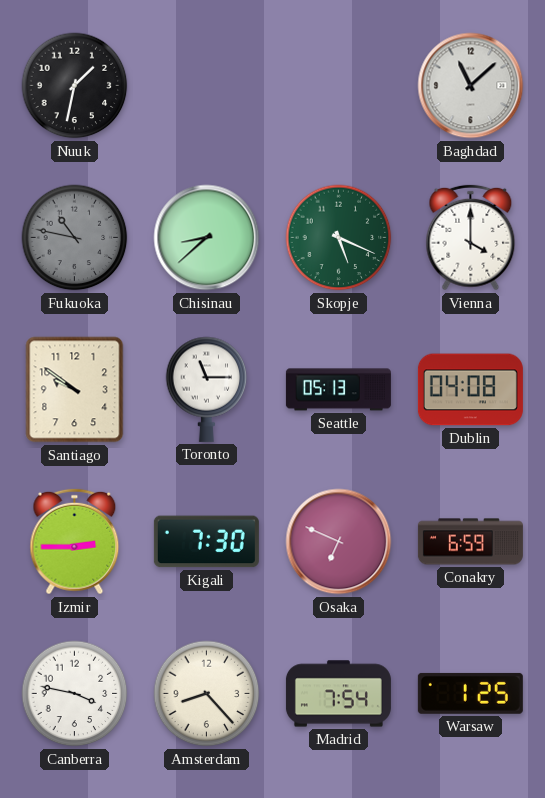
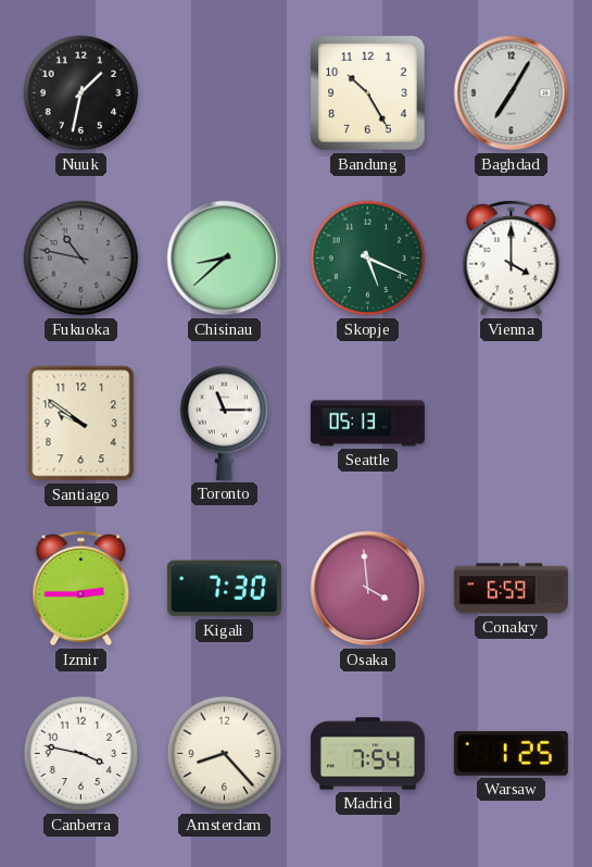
Bandung: none -> 10:25
Baghdad: 11:08 -> 7:05
Dublin: 04:08 -> none
Osaka: 6:49 -> 3:59
